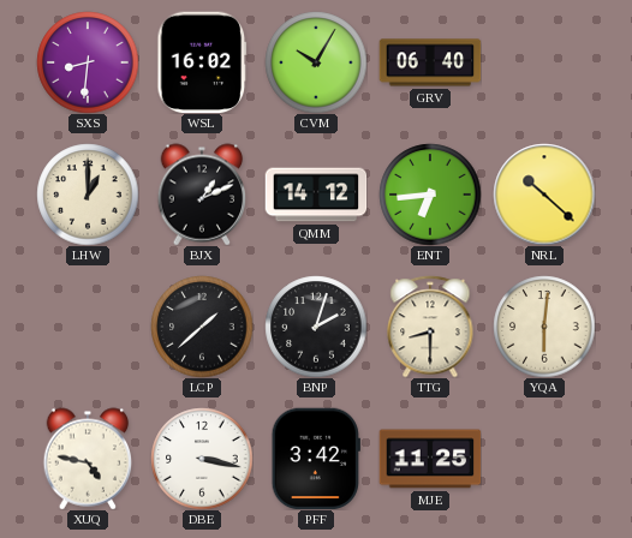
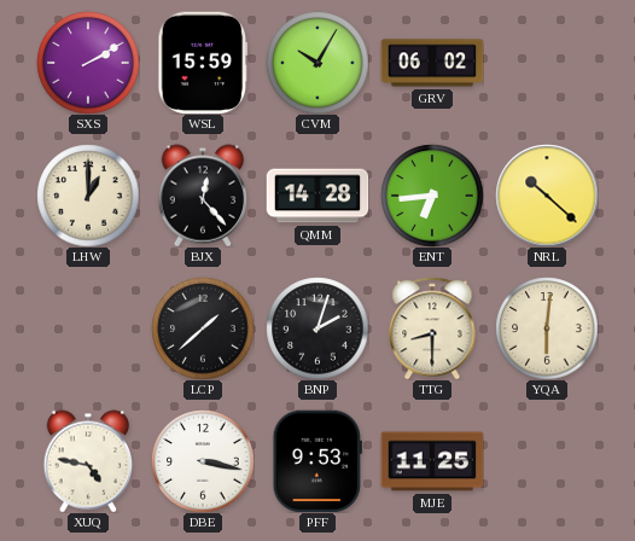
SXS: 8:31 -> 2:10
WSL: 16:02 -> 15:59
GRV: 06:40 -> 06:02
BJX: 1:11 -> 12:23
QMM: 14:12 -> 14:28
PFF: 3:42 -> 9:53
